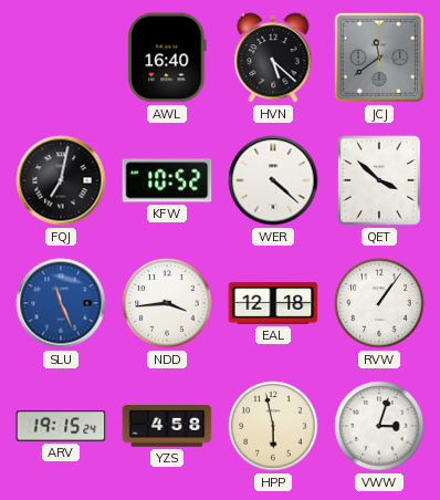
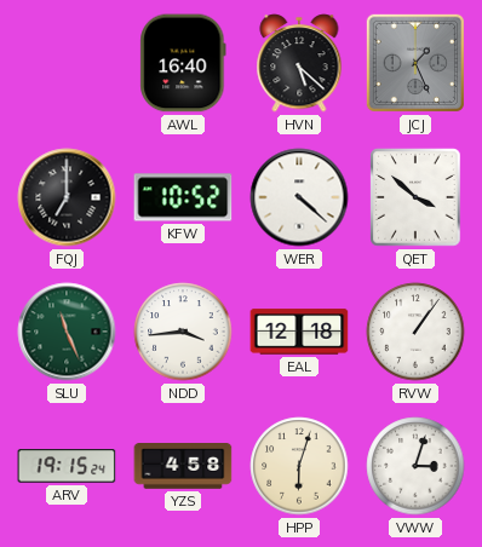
JCJ: 11:39 -> 1:26
FQJ: 7:02 -> 7:00
SLU dial: blue -> green
HPP: 5:58 -> 6:03
